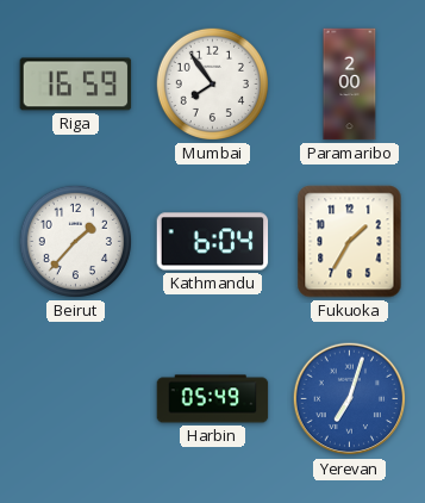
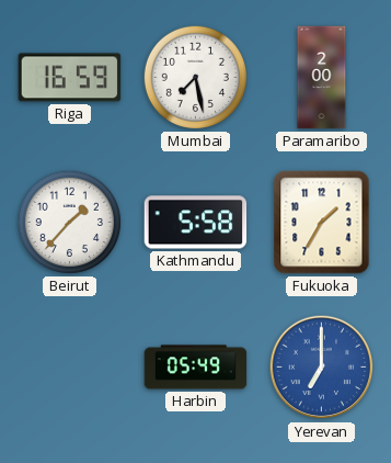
Mumbai: 7:54 -> 7:28
Kathmandu: 6:04 -> 5:58
Yerevan: 7:03 -> 7:00
